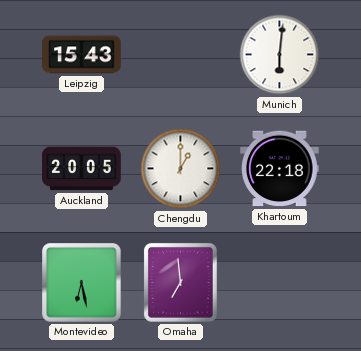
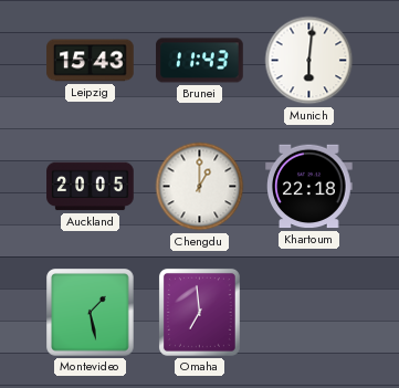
Brunei: none -> 11:43
Montevideo: 6:28 -> 1:28
